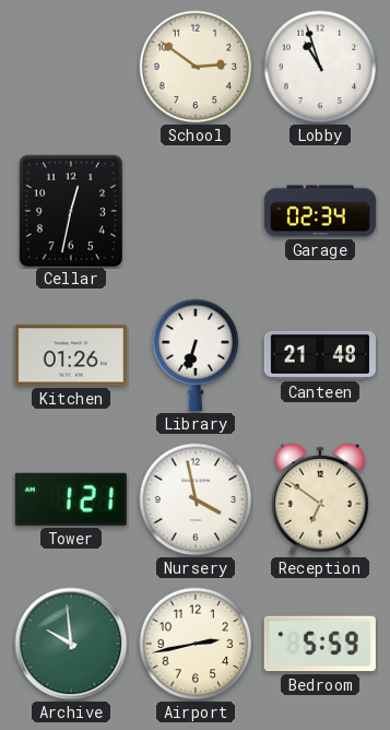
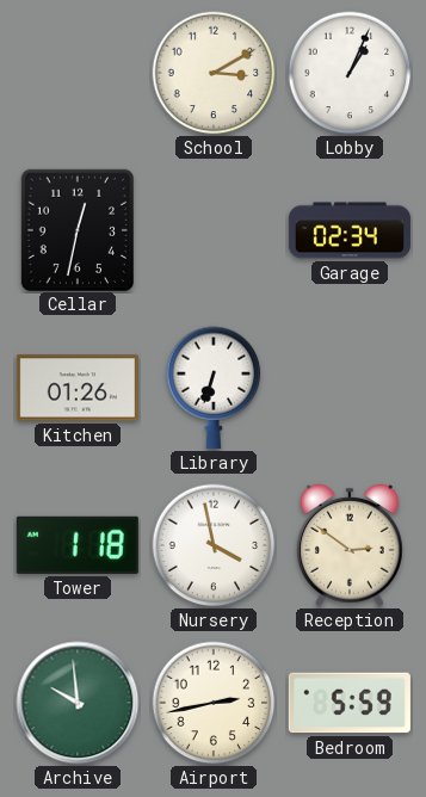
School: 2:51 -> 3:10
Lobby: 10:57 -> 1:04
Canteen: 21:48 -> none
Tower: 1:21 -> 1:18
Reception: 6:51 -> 2:51
